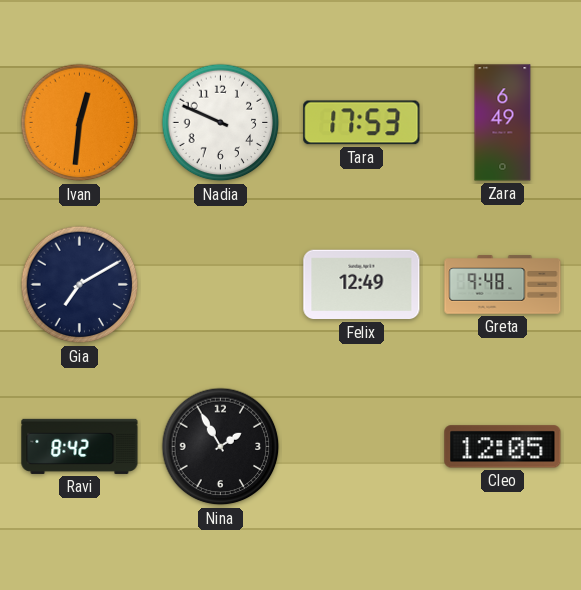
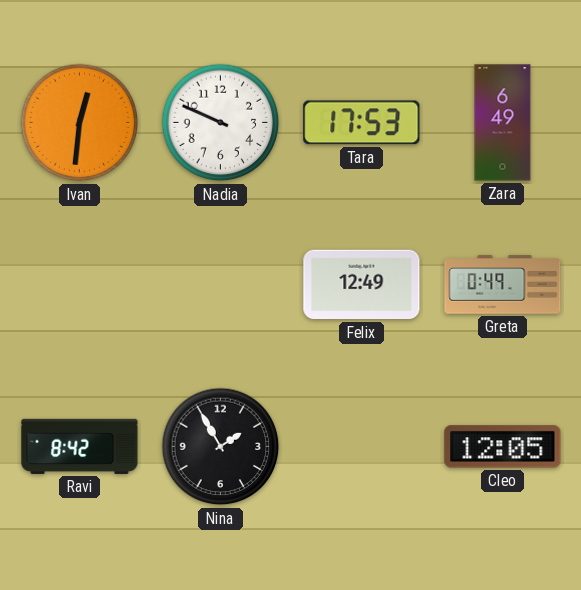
Gia: 7:10 -> none
Greta: 9:48 -> 0:49
